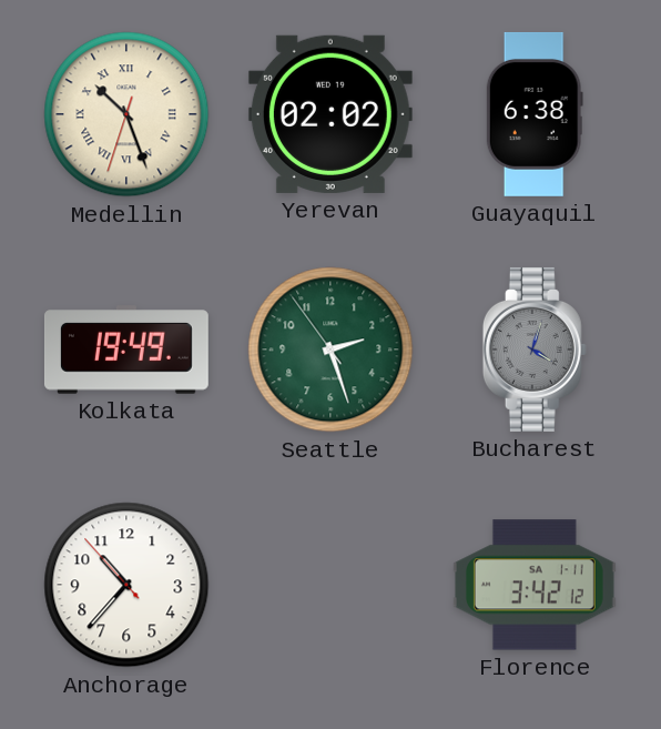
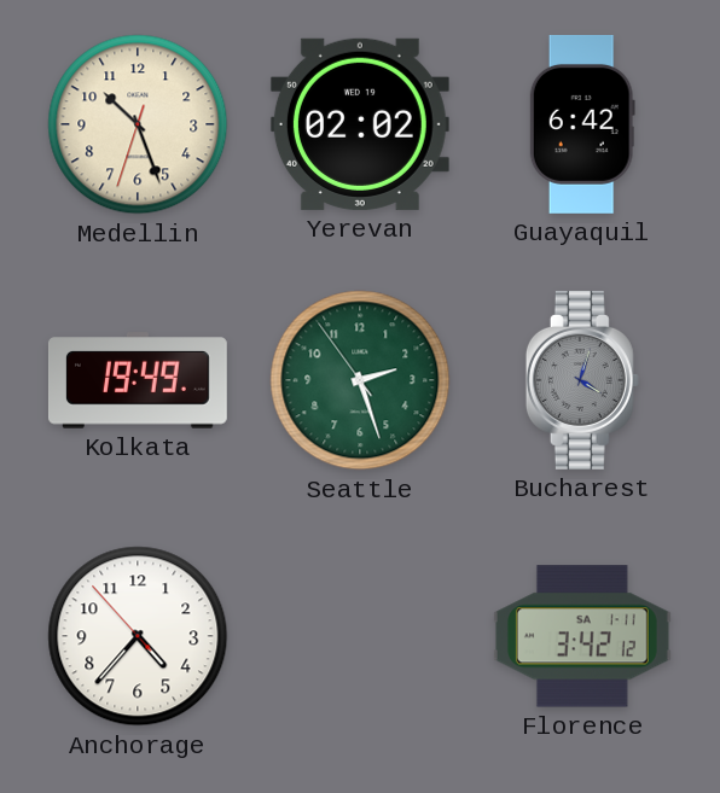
Medellin numerals: Roman -> Arabic
Guayaquil: 6:38 -> 6:42
Anchorage: 10:36 -> 4:36
